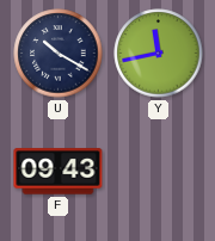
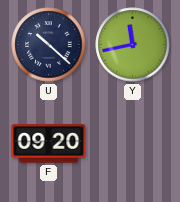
U: 10:20 -> 10:22
F: 09:43 -> 09:20
